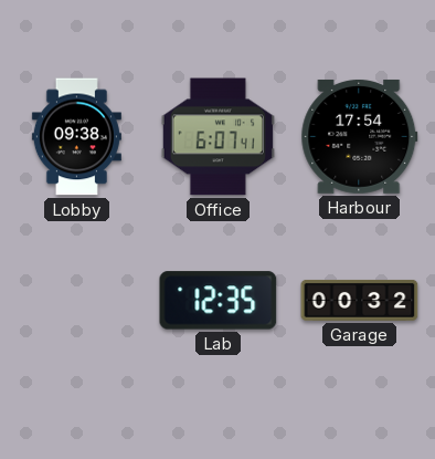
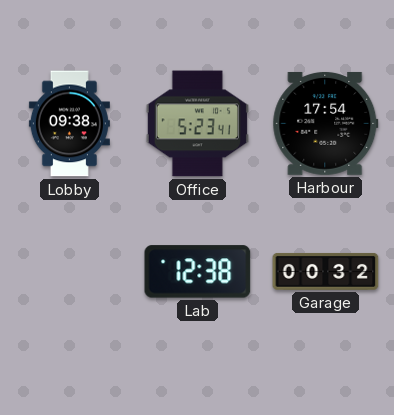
Office: 6:07 -> 5:23
Lab: 12:35 -> 12:38
